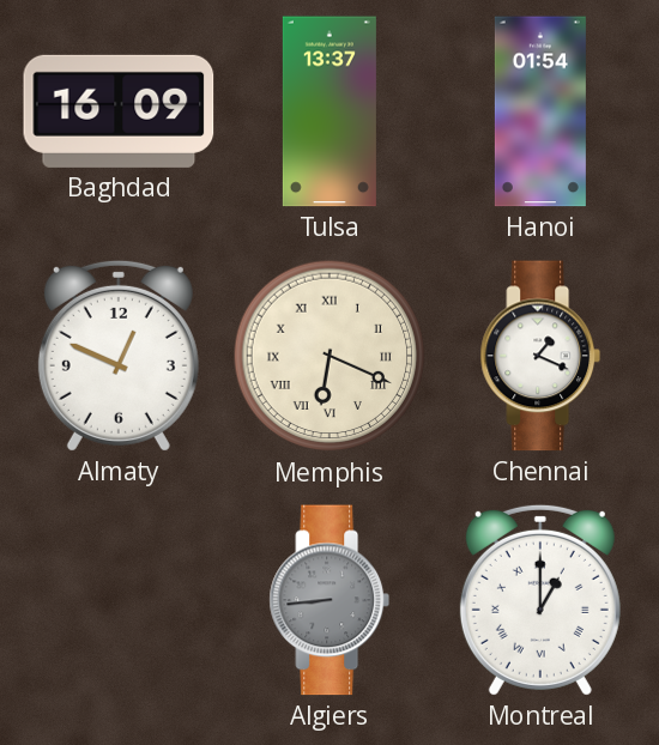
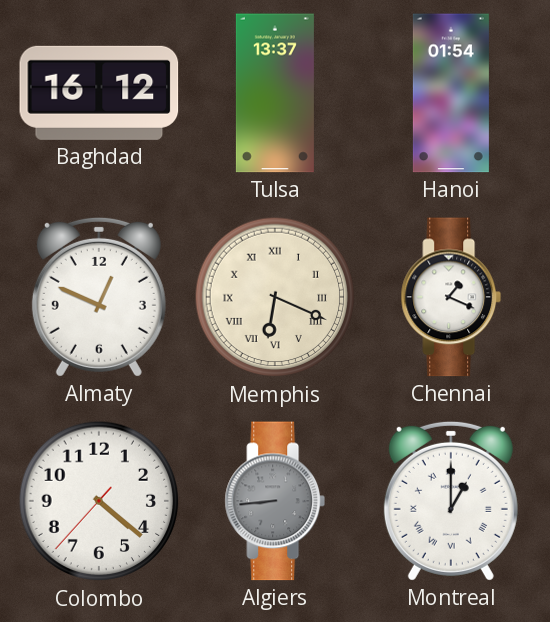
Baghdad: 16:09 -> 16:12
Colombo: none -> 4:21
